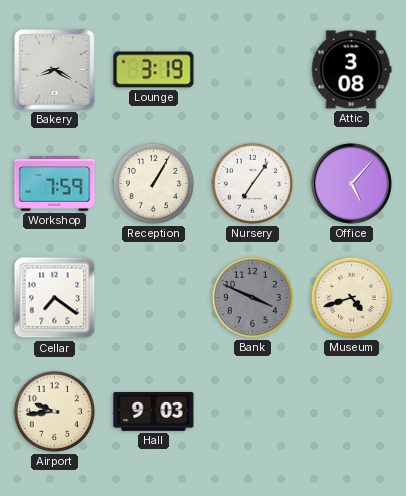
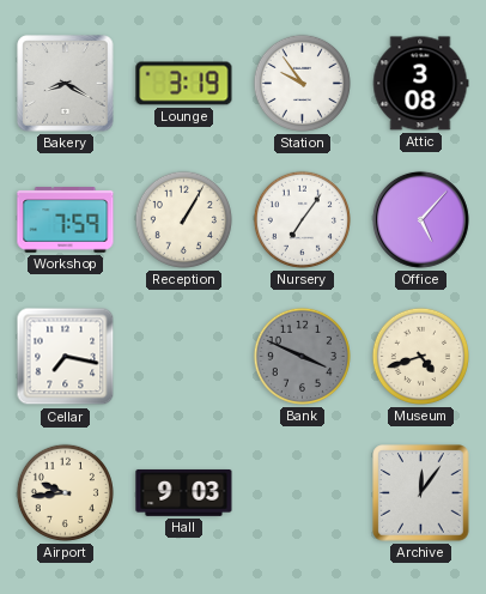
Station: none -> 9:54
Cellar: 7:21 -> 7:17
Archive: none -> 12:06
